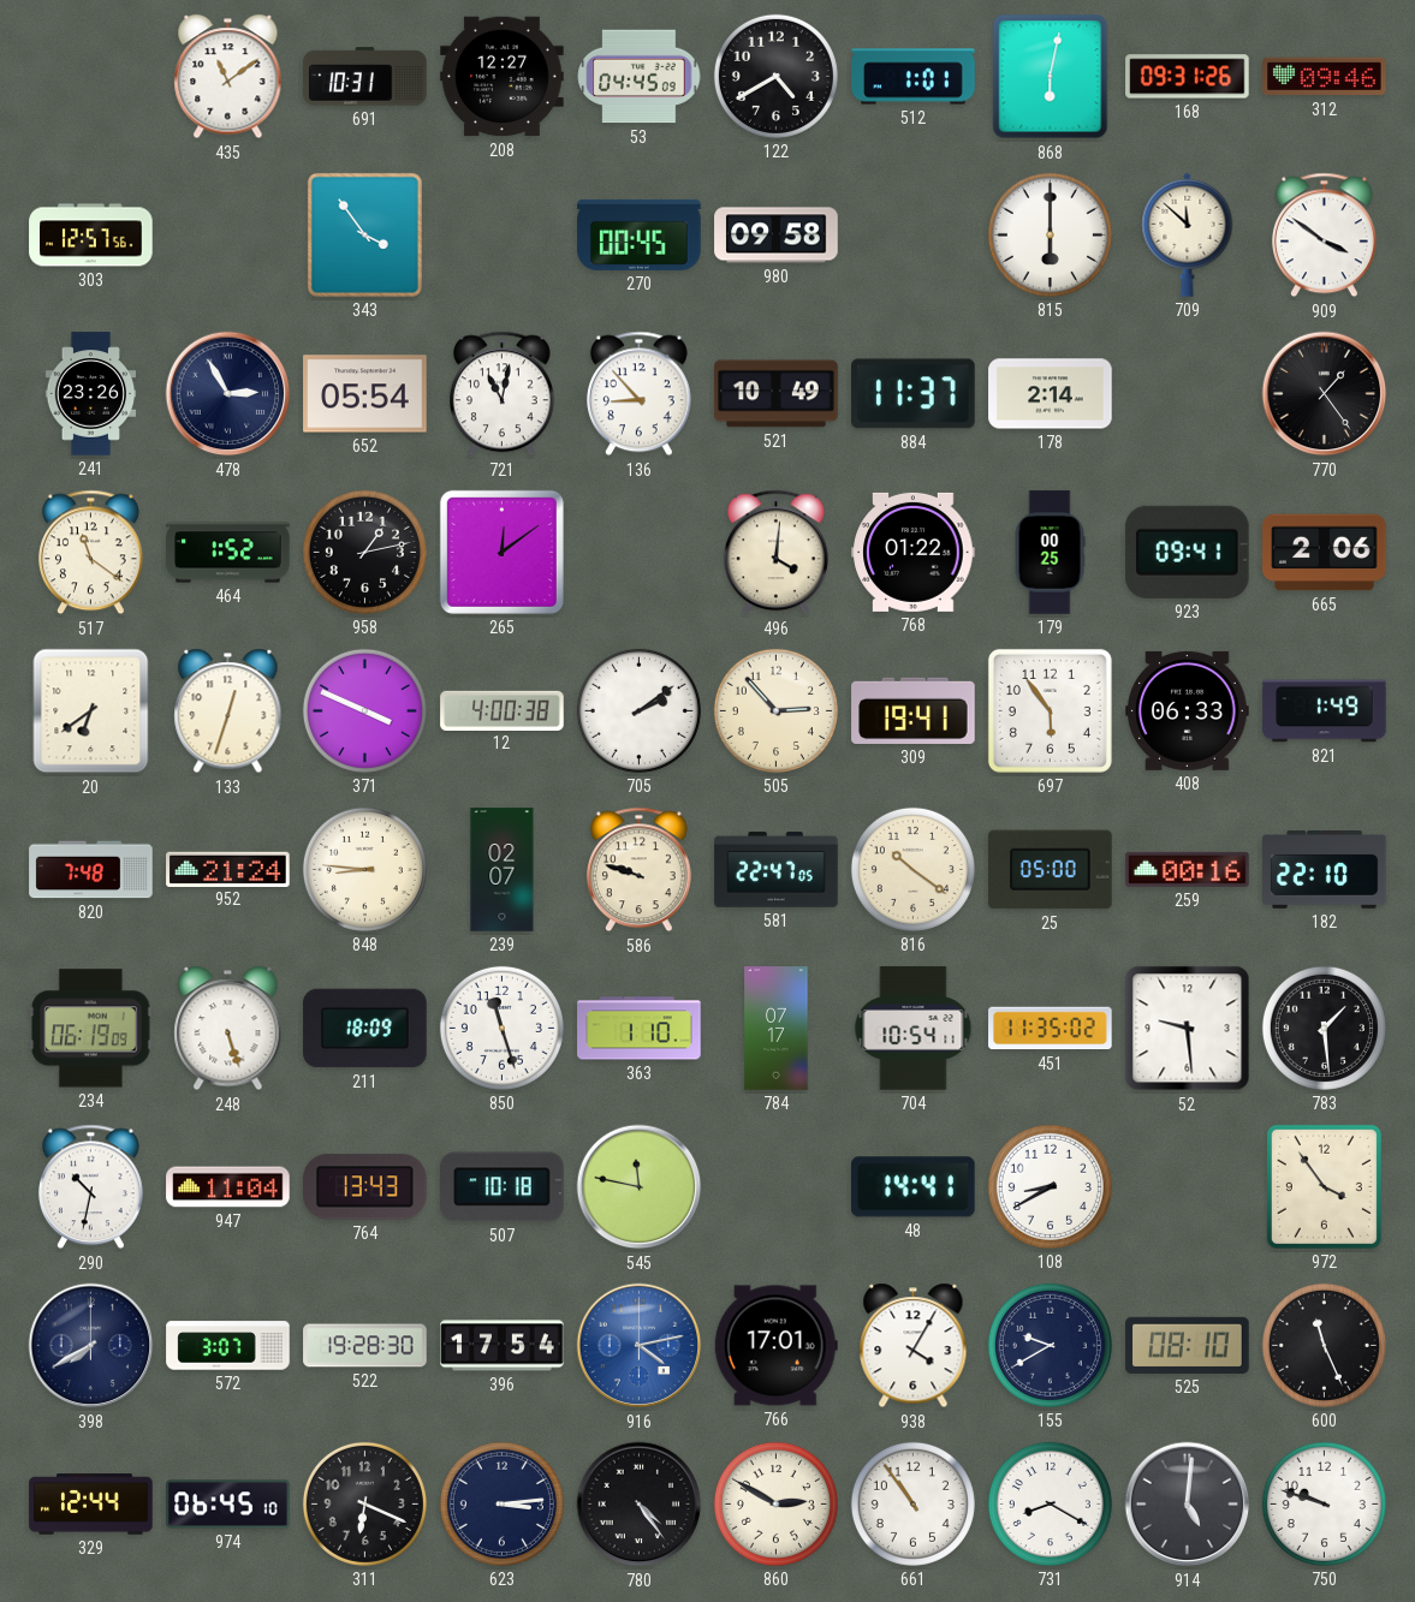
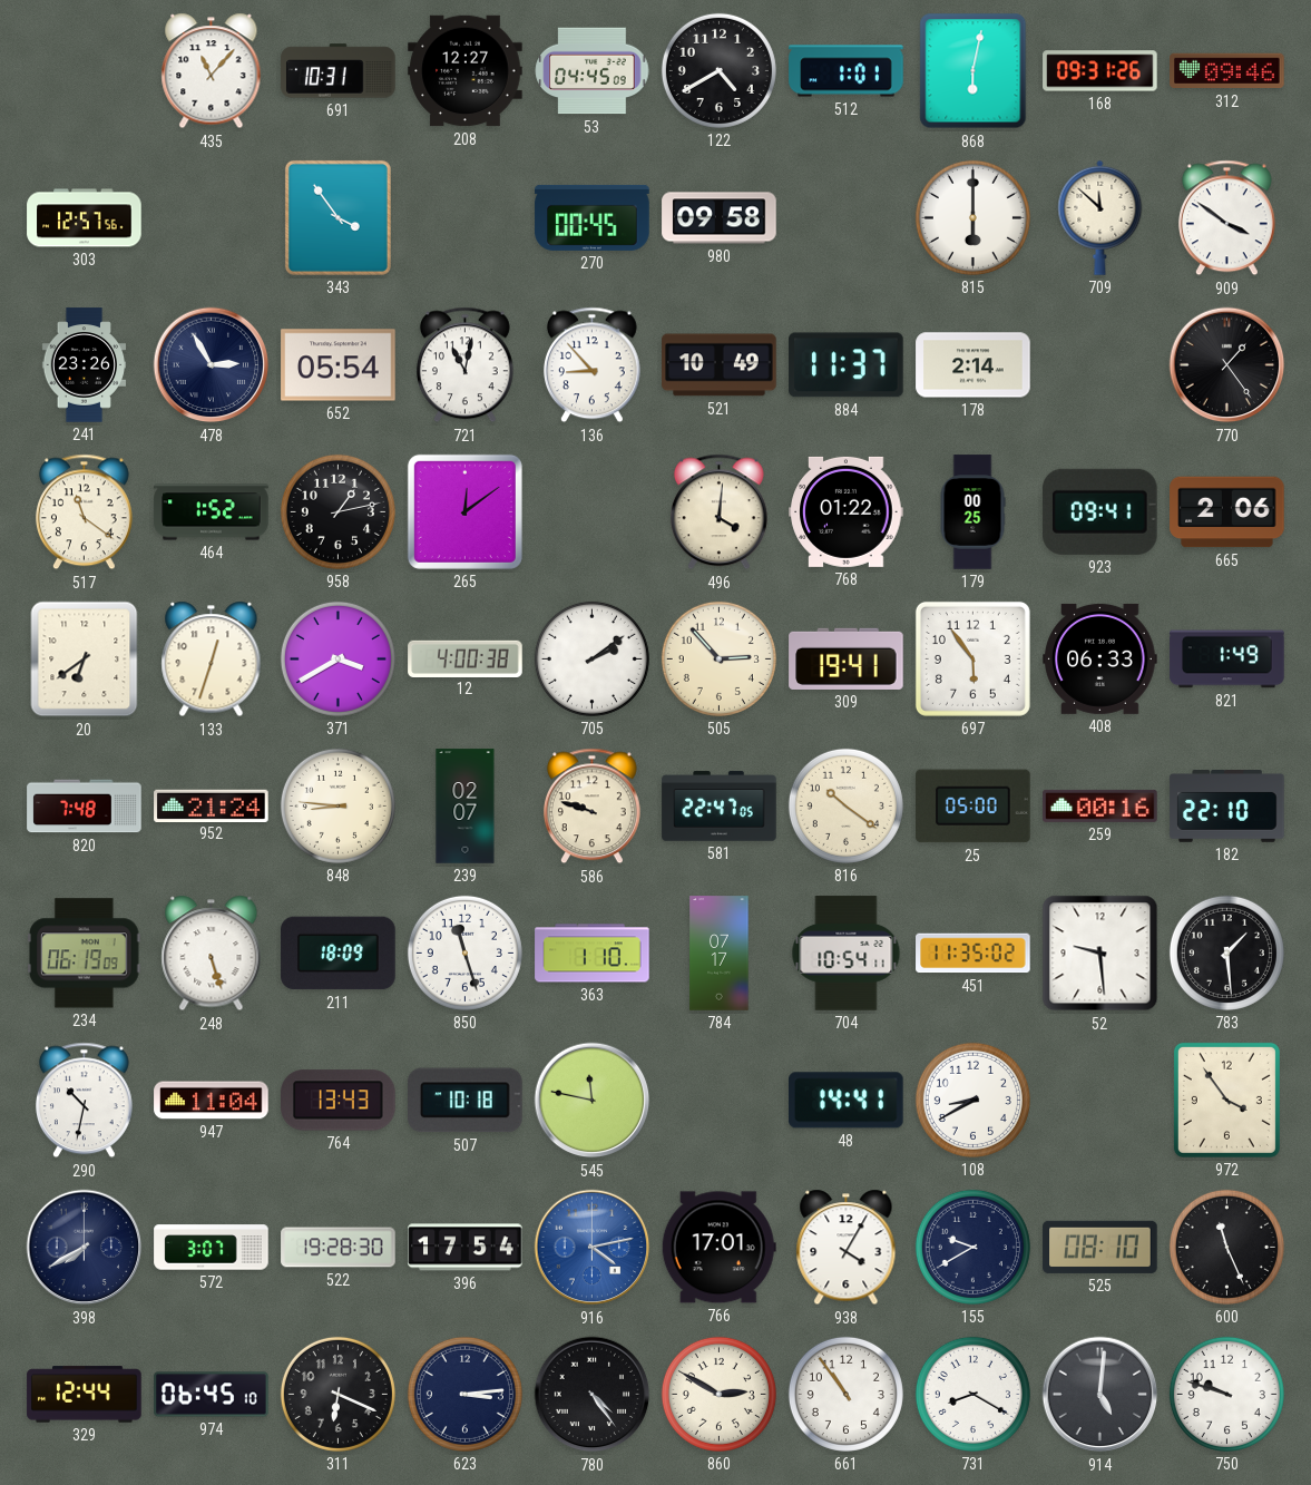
435: 11:09 -> 11:07
371: 3:49 -> 3:40
